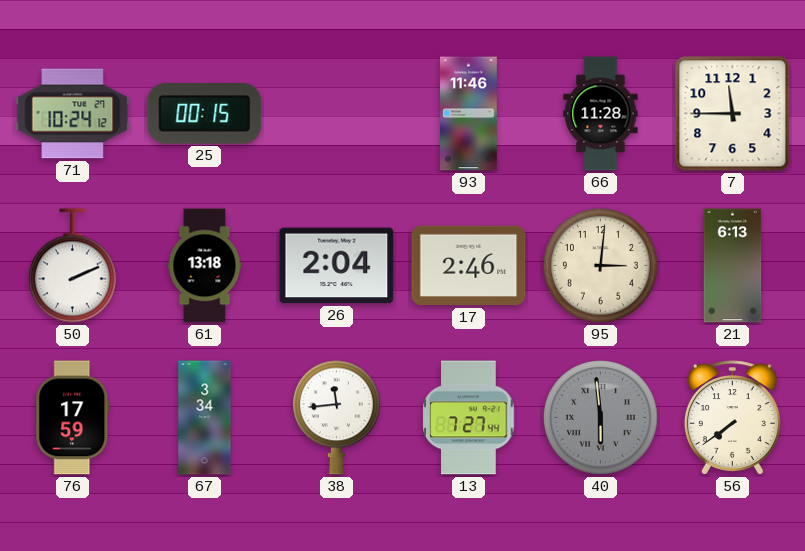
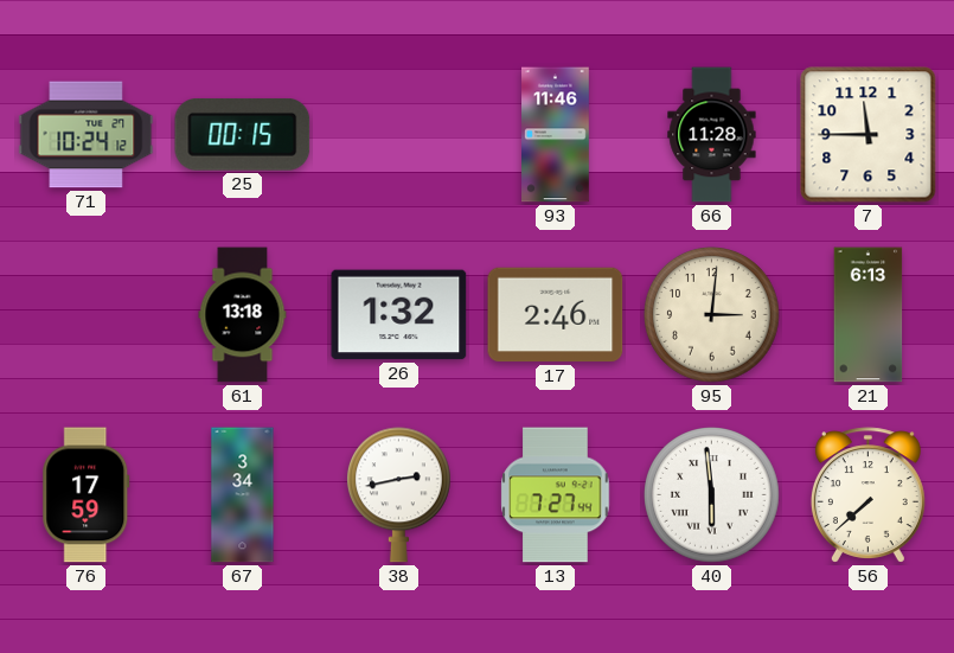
50: 2:11 -> none
26: 2:04 -> 1:32
38: 11:44 -> 2:43
40 dial: grey -> white
56: 7:39 -> 7:38
